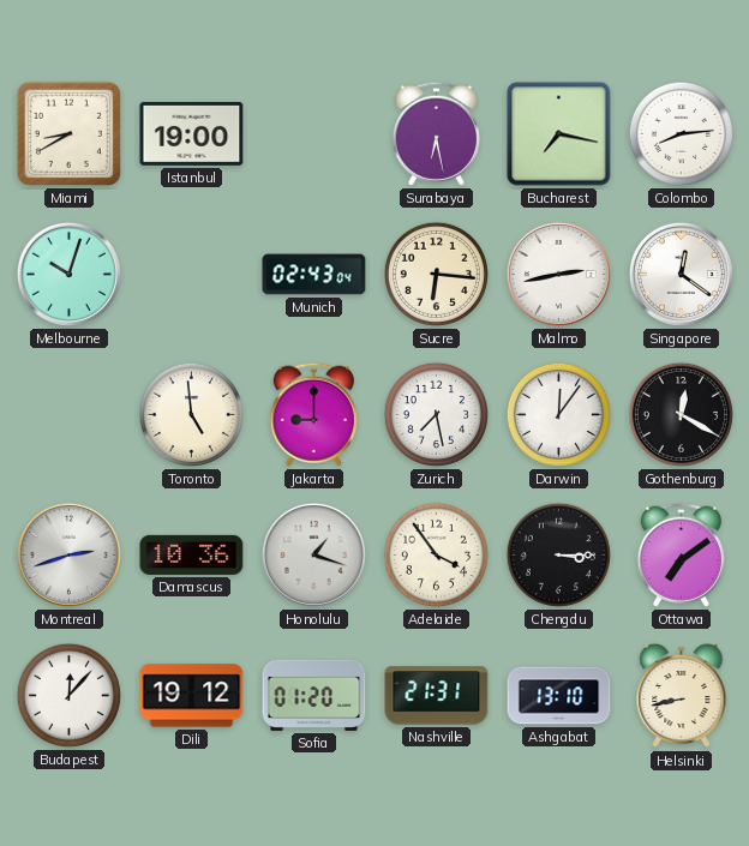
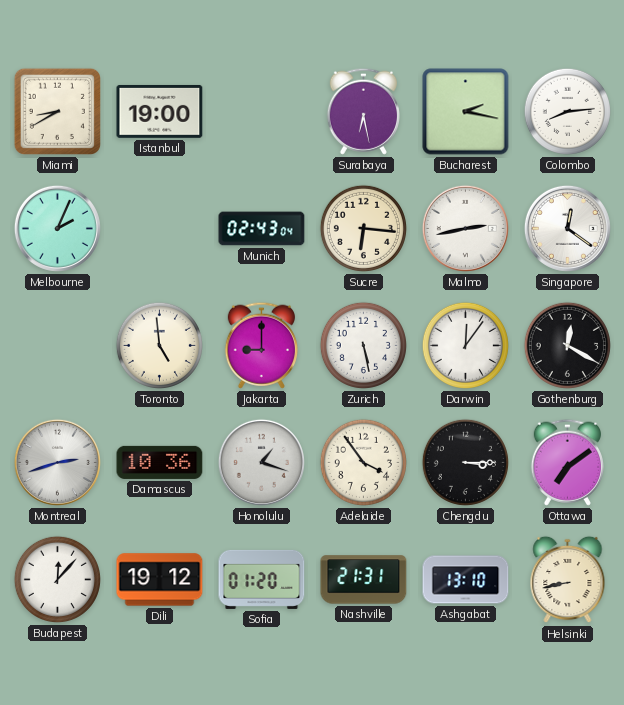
Bucharest: 7:17 -> 2:17
Melbourne: 10:03 -> 2:04
Zurich: 7:28 -> 5:28
